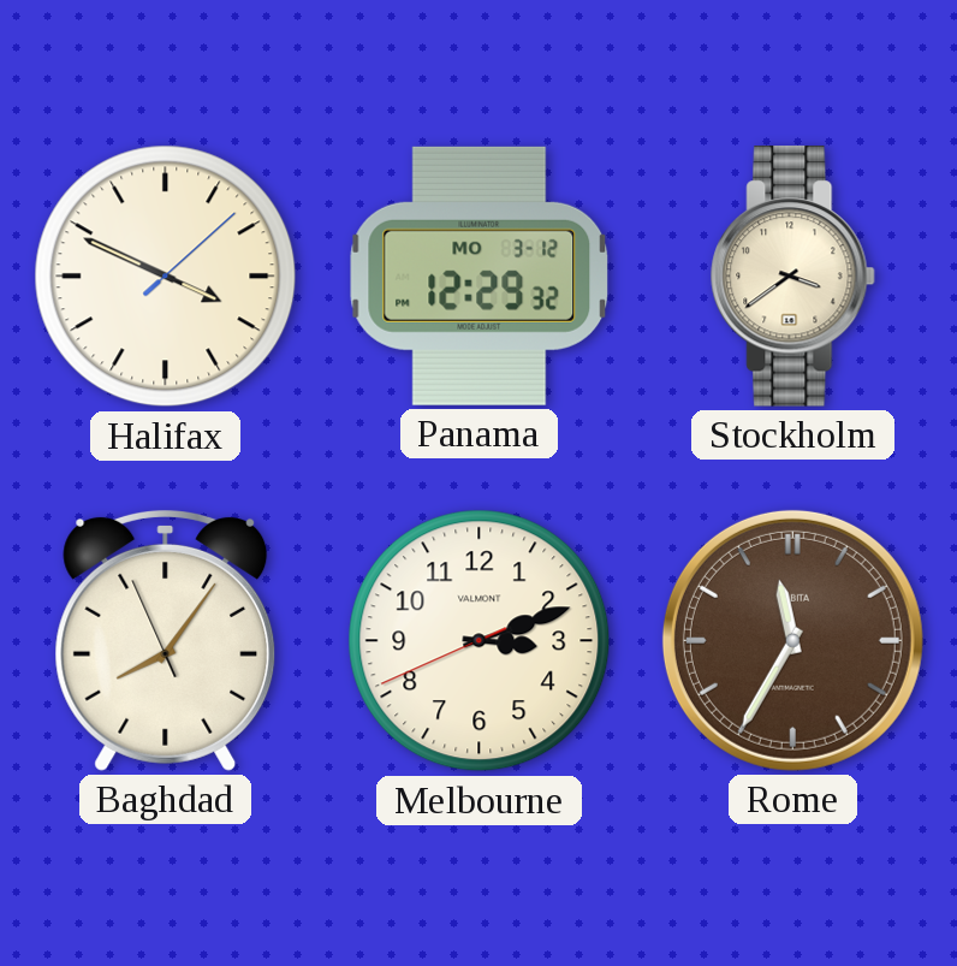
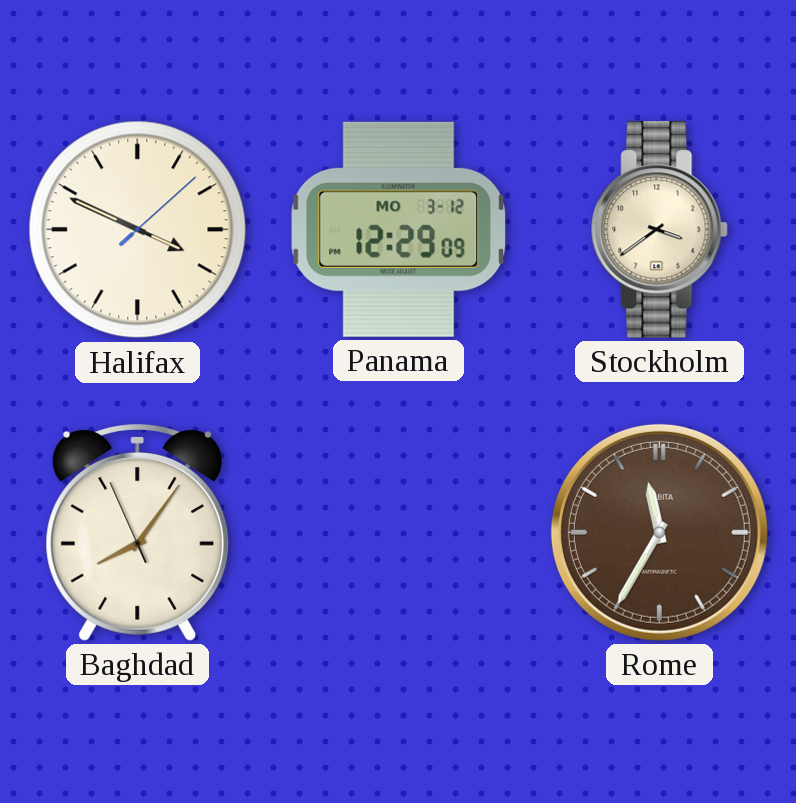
Panama: 12:29:32 -> 12:29:09
Melbourne: 3:11 -> none
